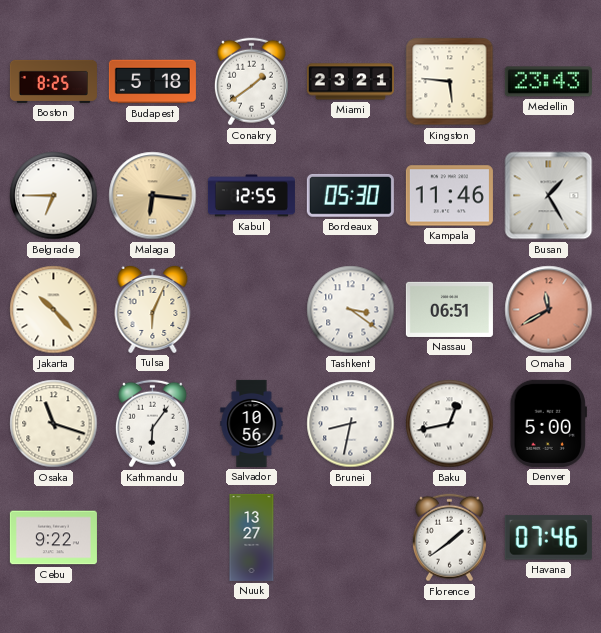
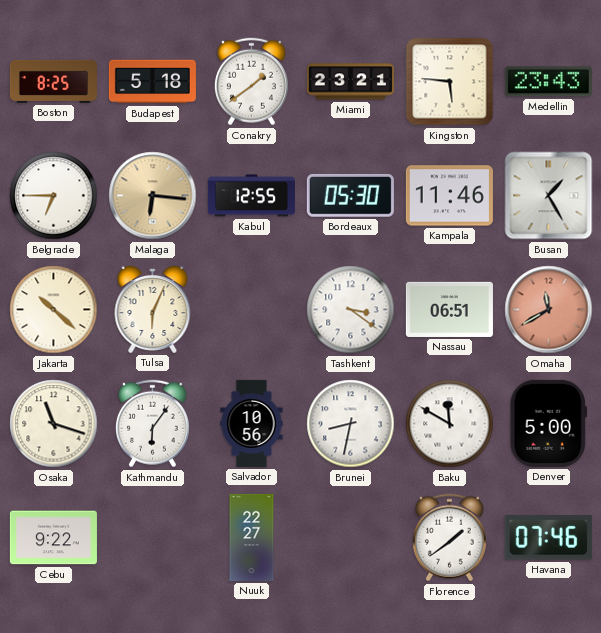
Jakarta: 10:23 -> 10:22
Baku: 12:43 -> 11:50
Nuuk: 13:27 -> 22:27
